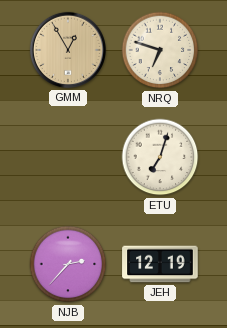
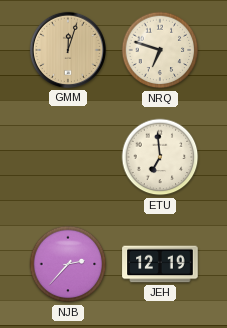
GMM: 12:55 -> 12:03
ETU: 7:03 -> 6:59
